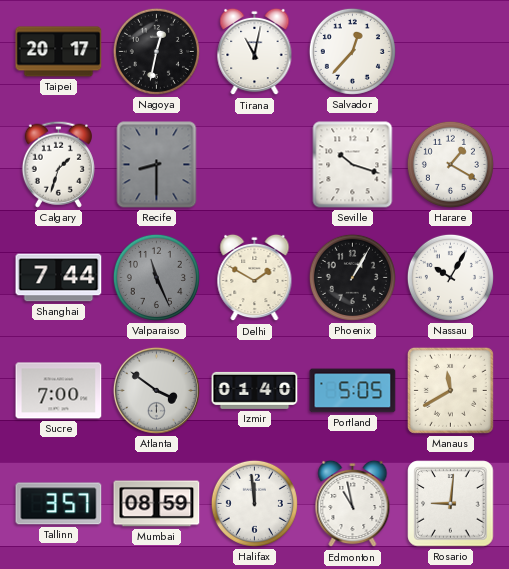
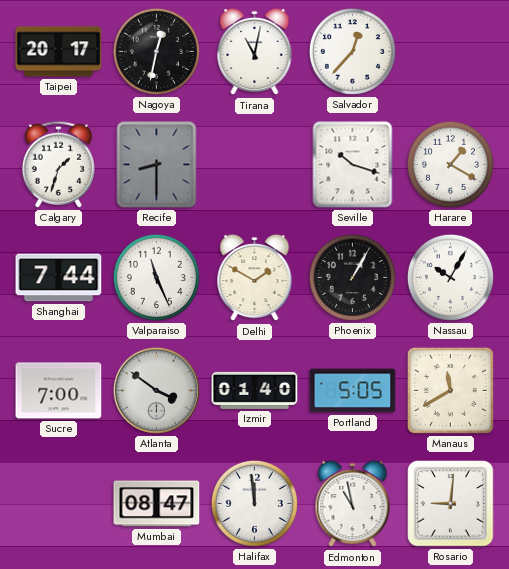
Valparaiso dial: grey -> white
Tallinn: 3:57 -> none
Mumbai: 08:59 -> 08:47
